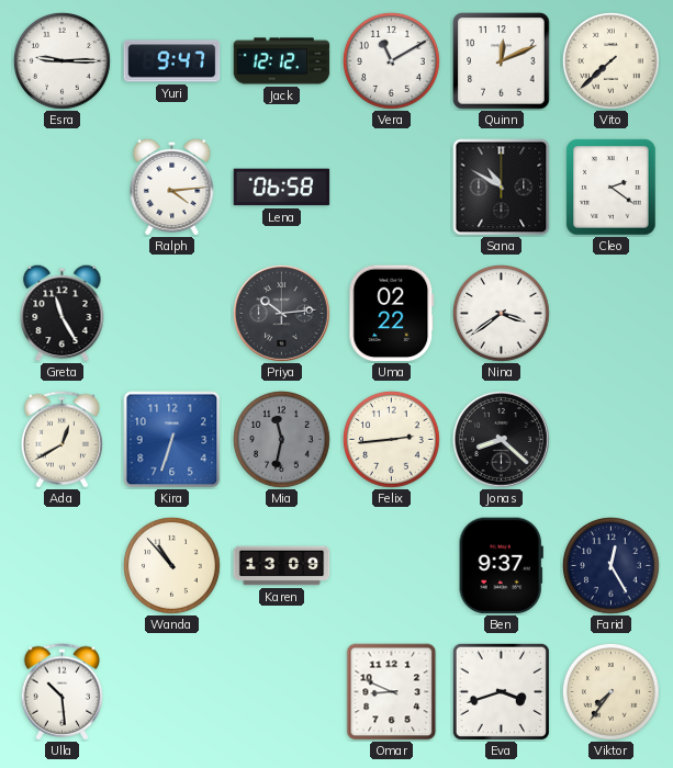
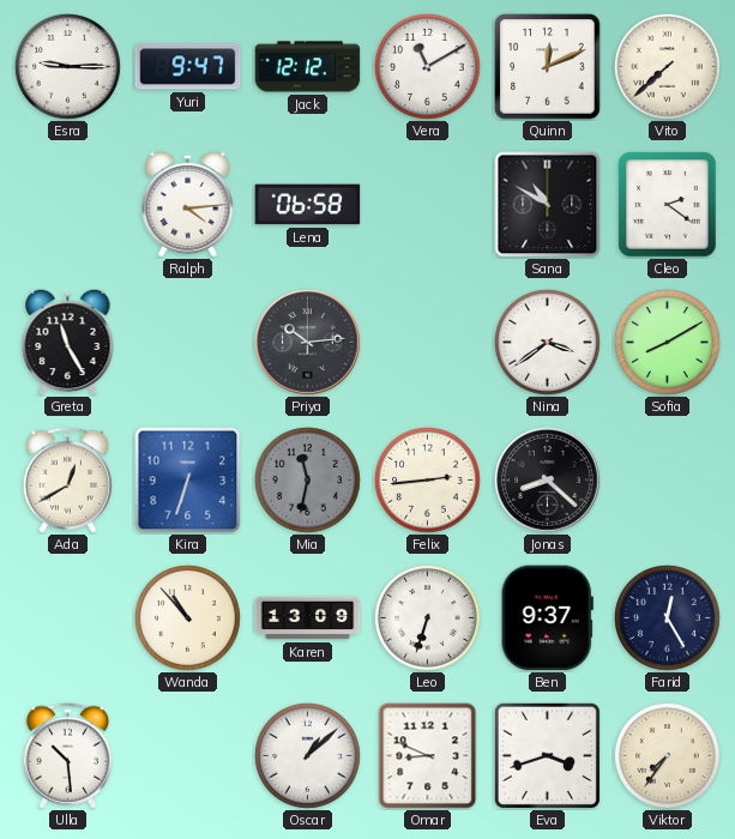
Uma: 02:22 -> none
Sofia: none -> 8:10
Leo: none -> 6:33
Oscar: none -> 1:08
